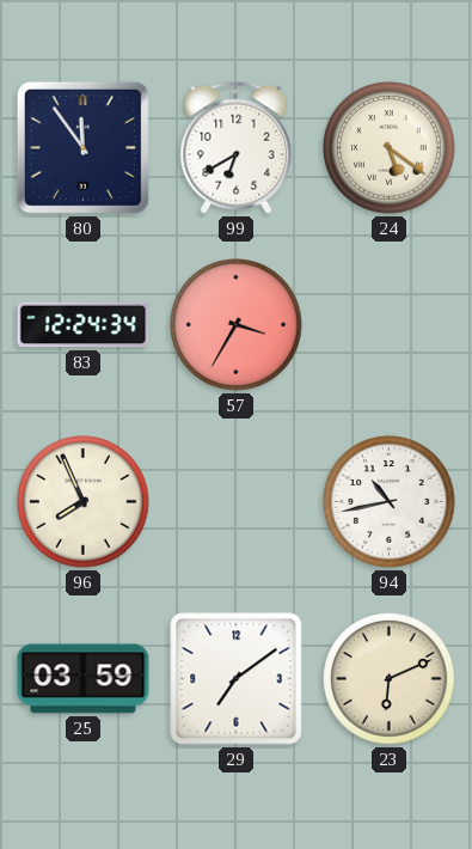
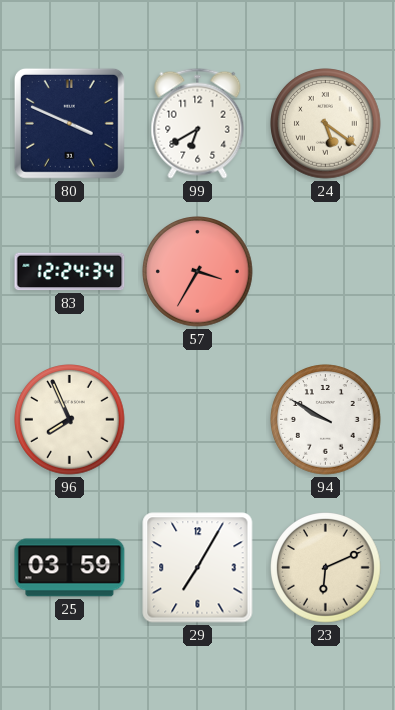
80: 11:54 -> 3:49
94: 10:43 -> 9:50
29: 7:09 -> 7:05
